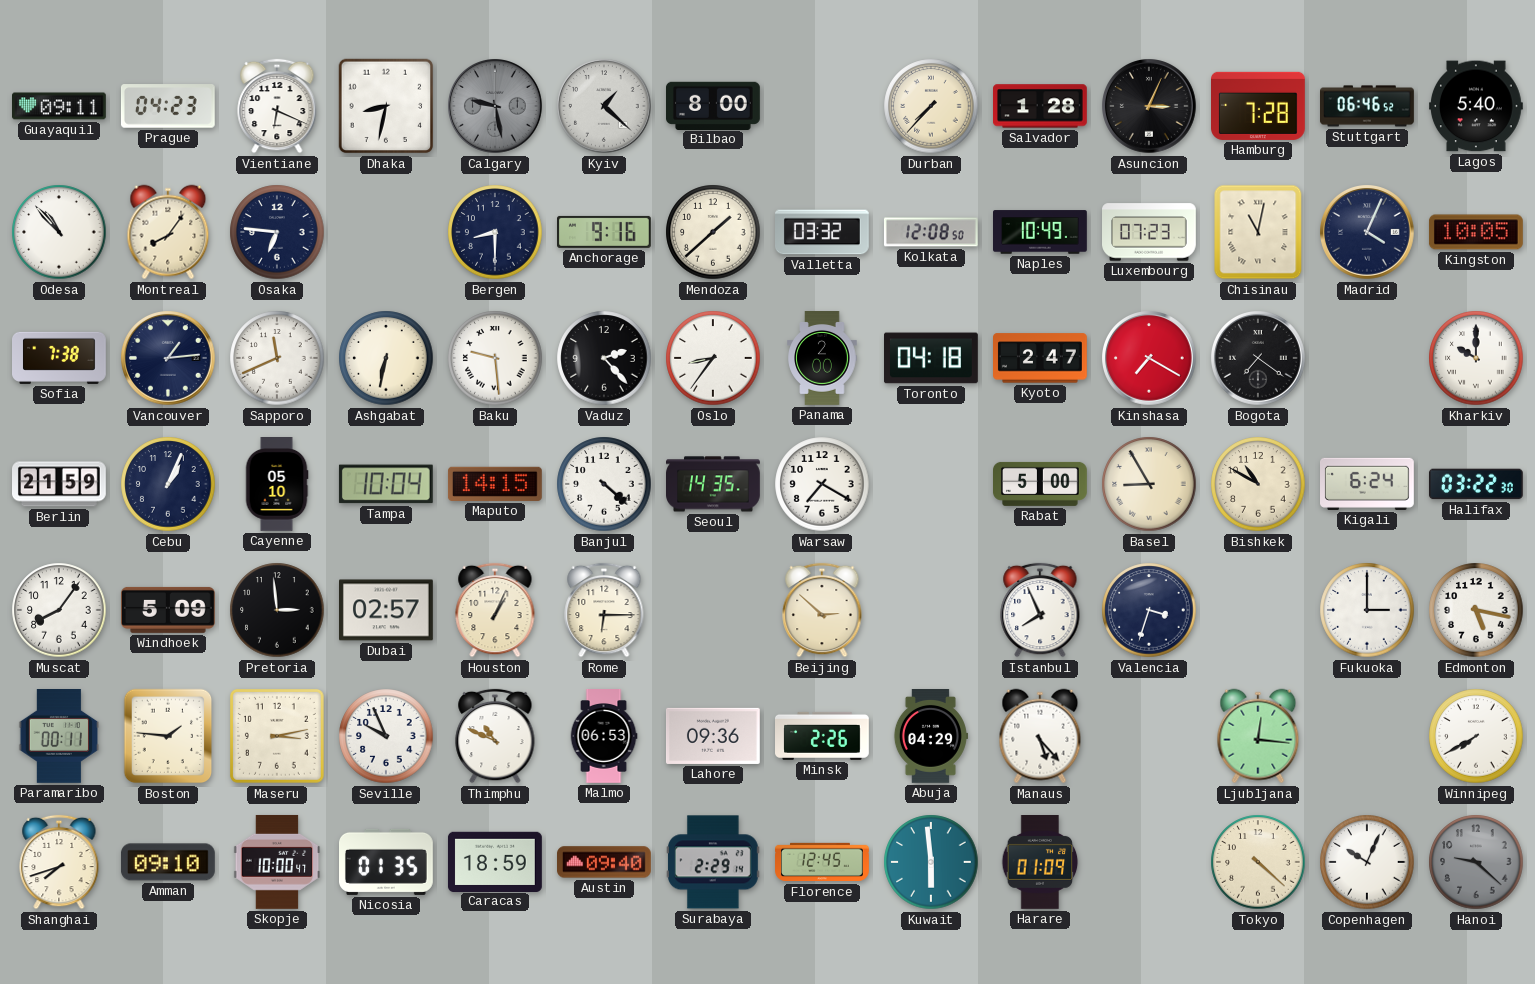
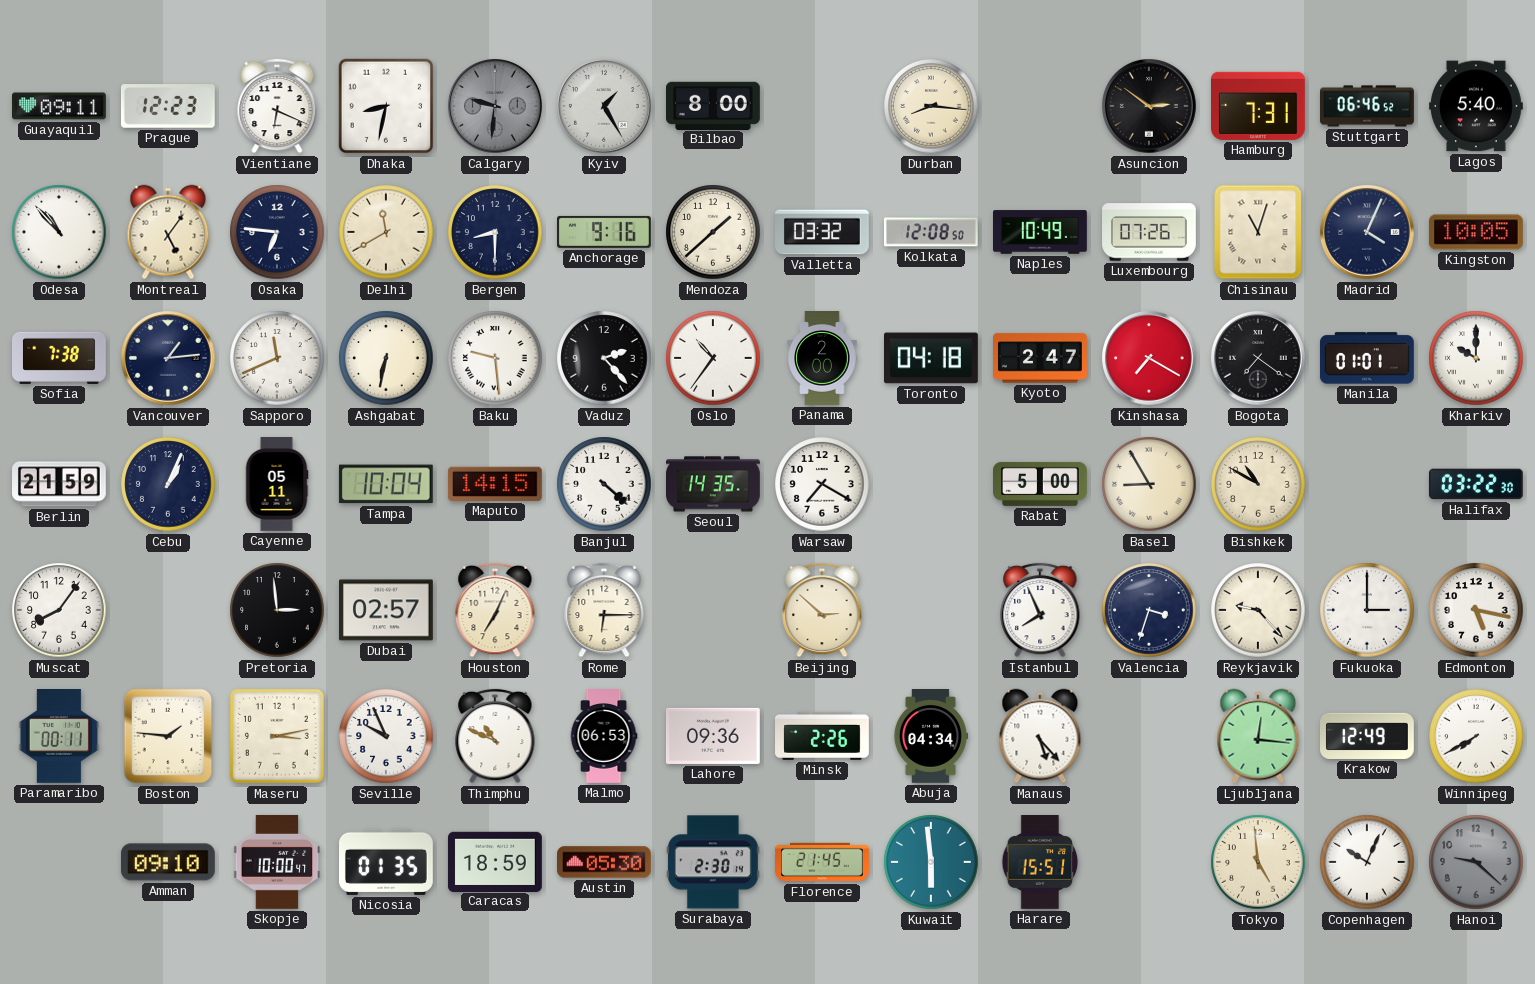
Prague: 04:23 -> 12:23
Calgary: 9:28 -> 9:31
Kyiv: 1:22 -> 1:25
Durban: 7:37 -> 8:16
Salvador: 1:28 -> none
Asuncion: 3:04 -> 2:51
Hamburg: 7:28 -> 7:31
Montreal: 8:06 -> 5:06
Delhi: none -> 11:40
Luxembourg: 07:23 -> 07:26
Chisinau: 11:02 -> 11:03
Oslo: 8:36 -> 10:36
Manila: none -> 01:01
Cayenne: 05:10 -> 05:11
Kigali: 6:24 -> none
Windhoek: 5:09 -> none
Houston: 1:04 -> 7:04
Reykjavik: none -> 9:23
Abuja: 04:29 -> 04:34
Krakow: none -> 12:49
Shanghai: 7:42 -> none
Austin: 09:40 -> 05:30
Surabaya: 2:29 -> 2:30
Florence: 12:45 -> 21:45
Harare: 01:09 -> 15:51
Tokyo: 4:22 -> 4:59
